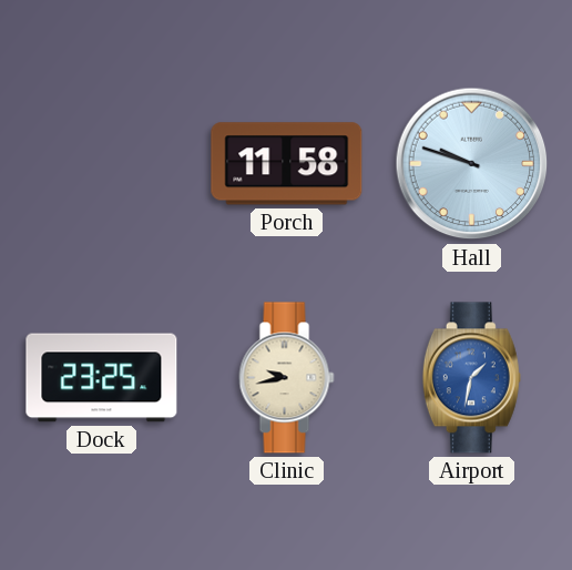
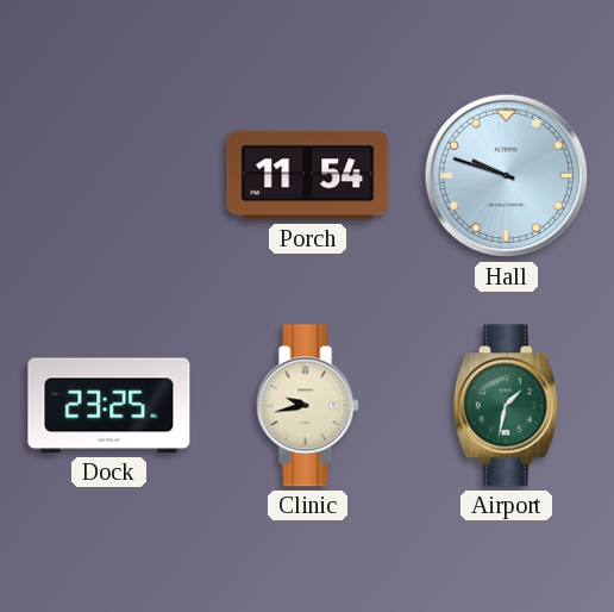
Porch: 11:58 -> 11:54
Airport dial: blue -> green
